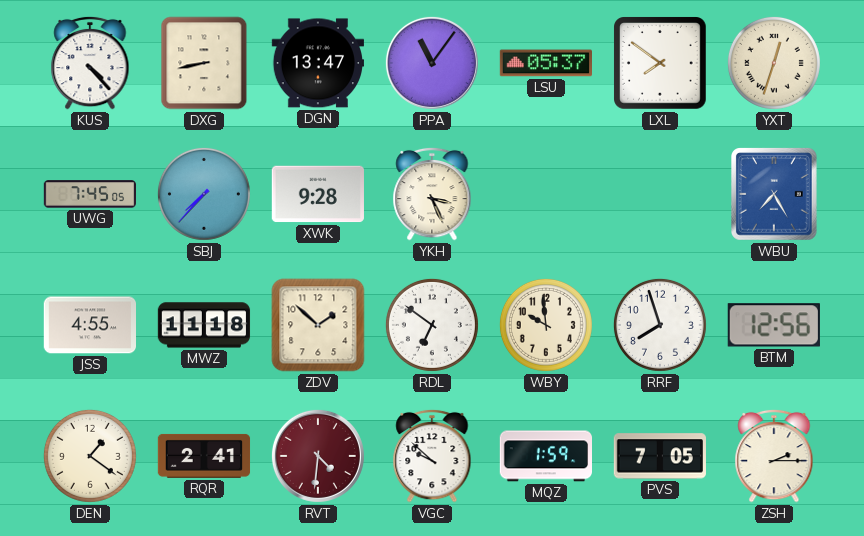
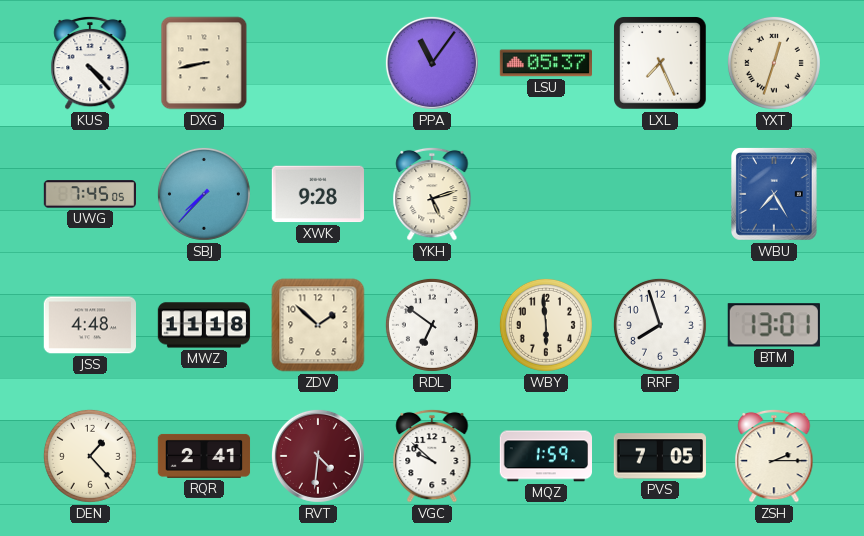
DGN: 13:47 -> none
LXL: 7:51 -> 7:26
YKH: 3:26 -> 5:12
JSS: 4:55 -> 4:48
WBY: 9:59 -> 5:59
BTM: 12:56 -> 13:01
DEN: 1:21 -> 1:23
